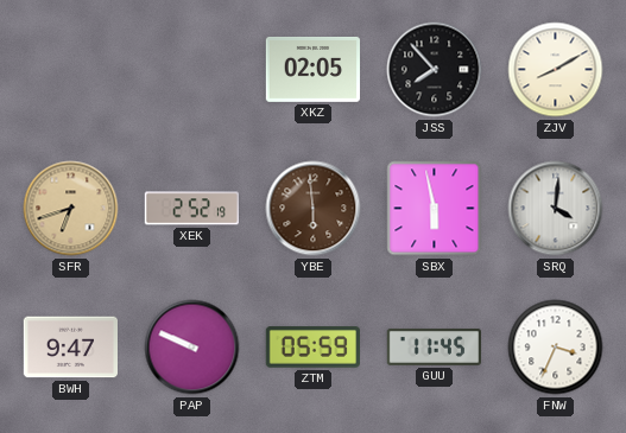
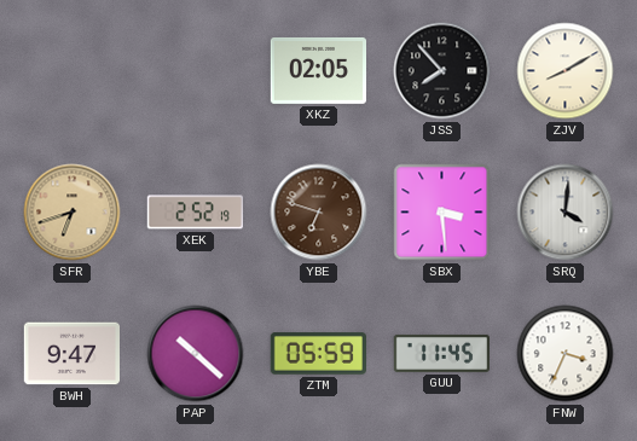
YBE: 5:59 -> 6:48
SBX: 5:58 -> 3:29
PAP: 9:49 -> 10:22
